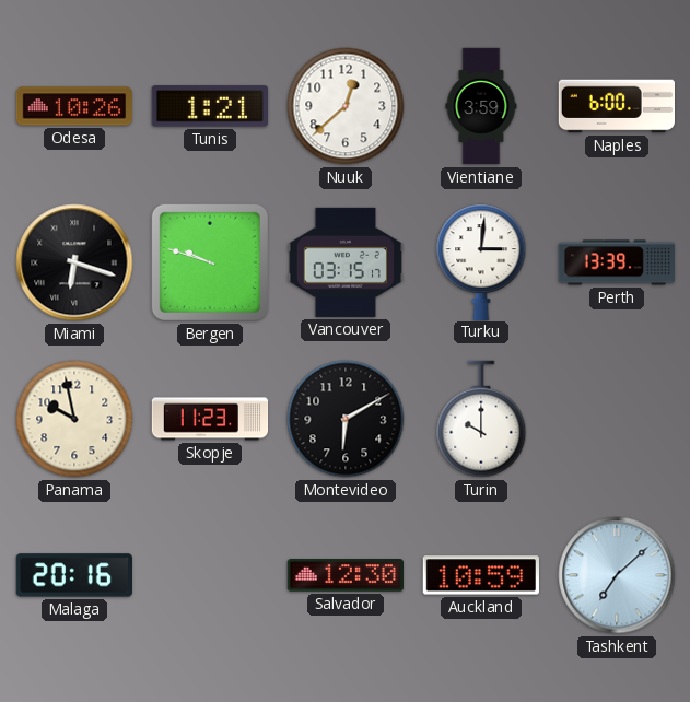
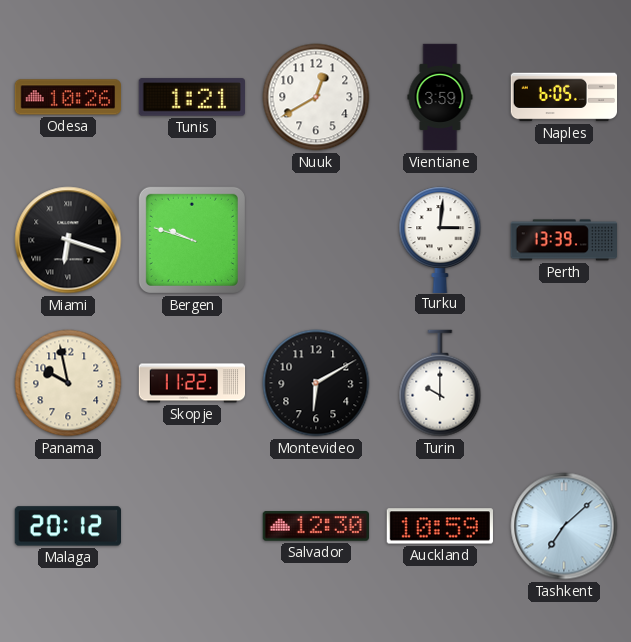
Nuuk: 12:38 -> 12:40
Naples: 6:00 -> 6:05
Vancouver: 03:15 -> none
Skopje: 11:23 -> 11:22
Malaga: 20:16 -> 20:12
